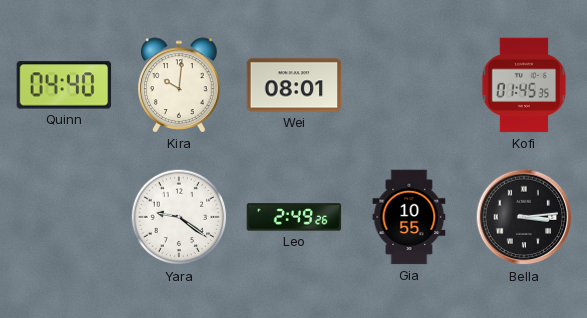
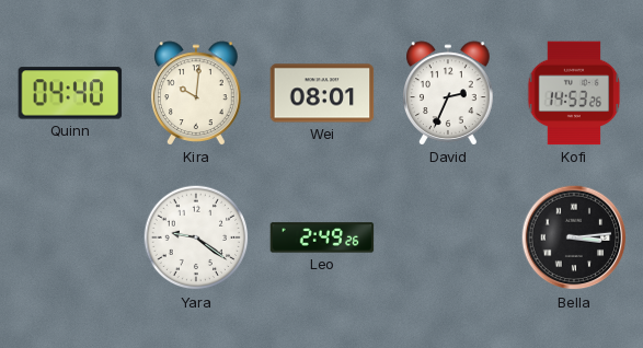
David: none -> 2:34
Kofi: 01:45 -> 14:53
Gia: 10:55 -> none
